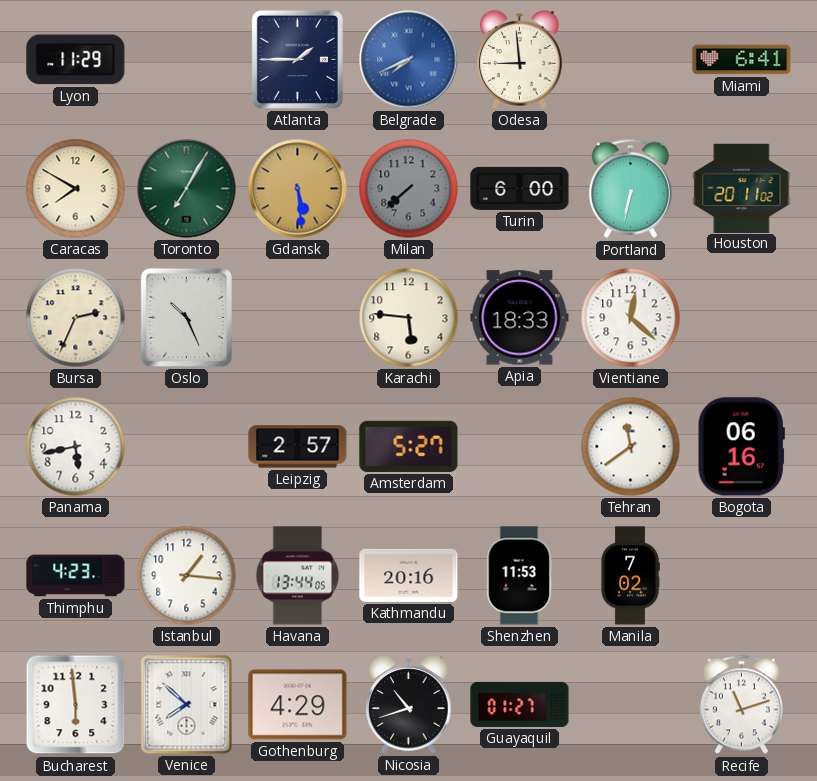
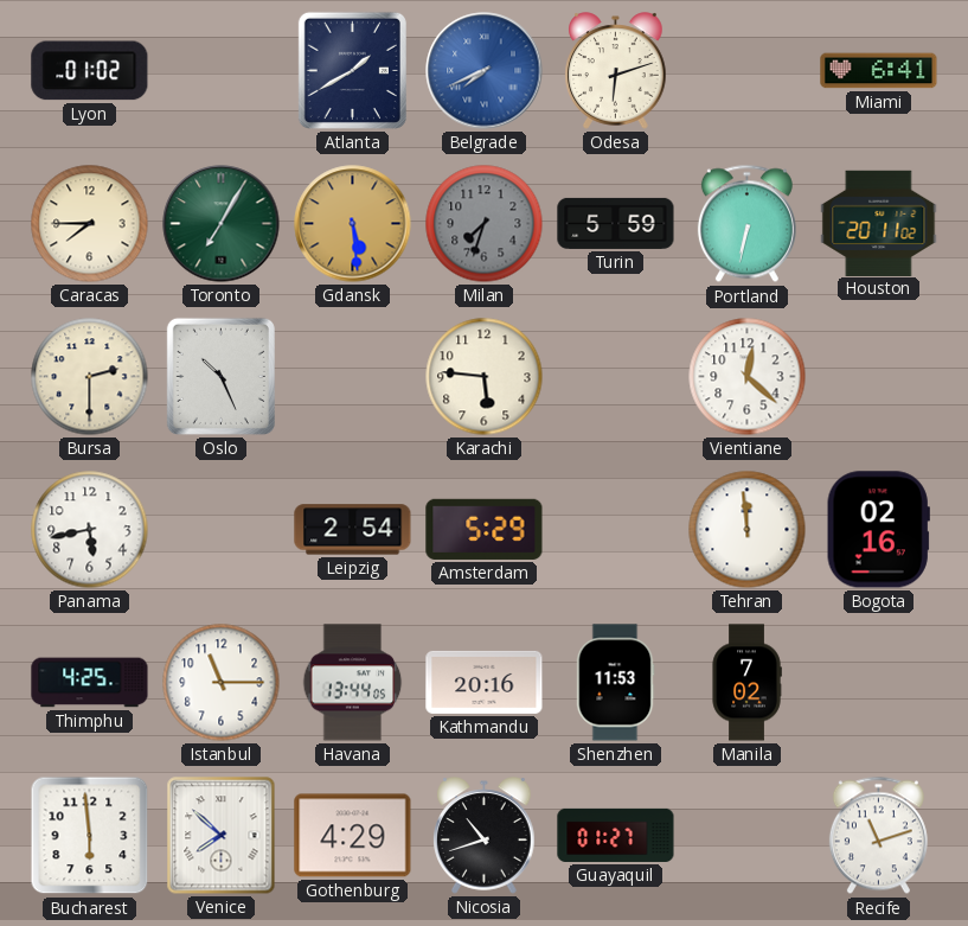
Lyon: 11:29 -> 01:02
Atlanta: 1:45 -> 1:40
Odesa: 8:59 -> 6:12
Caracas: 7:50 -> 7:45
Milan: 7:38 -> 7:33
Turin: 6:00 -> 5:59
Bursa: 2:34 -> 2:30
Apia: 18:33 -> none
Leipzig: 2:57 -> 2:54
Amsterdam: 5:27 -> 5:29
Tehran: 11:39 -> 11:59
Bogota: 06:16 -> 02:16
Thimphu: 4:23 -> 4:25
Istanbul: 1:16 -> 11:15
